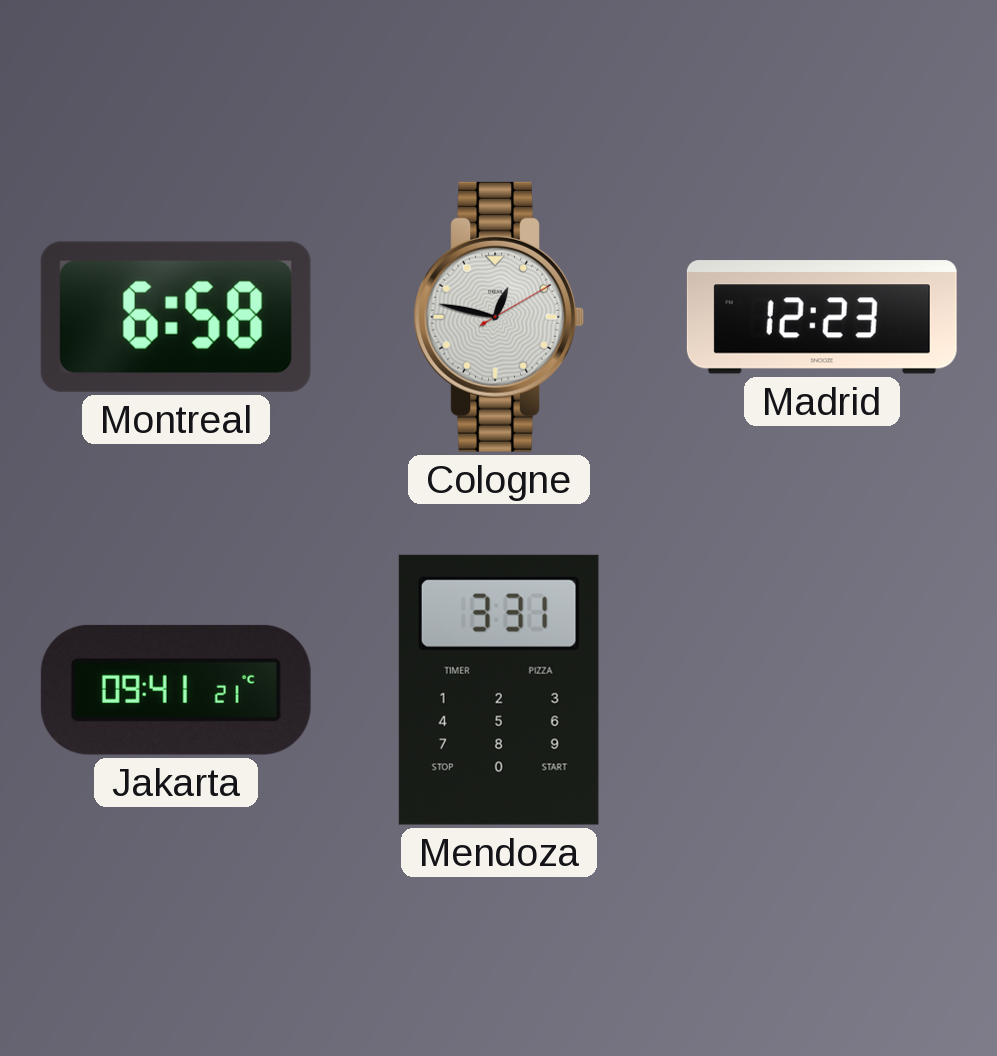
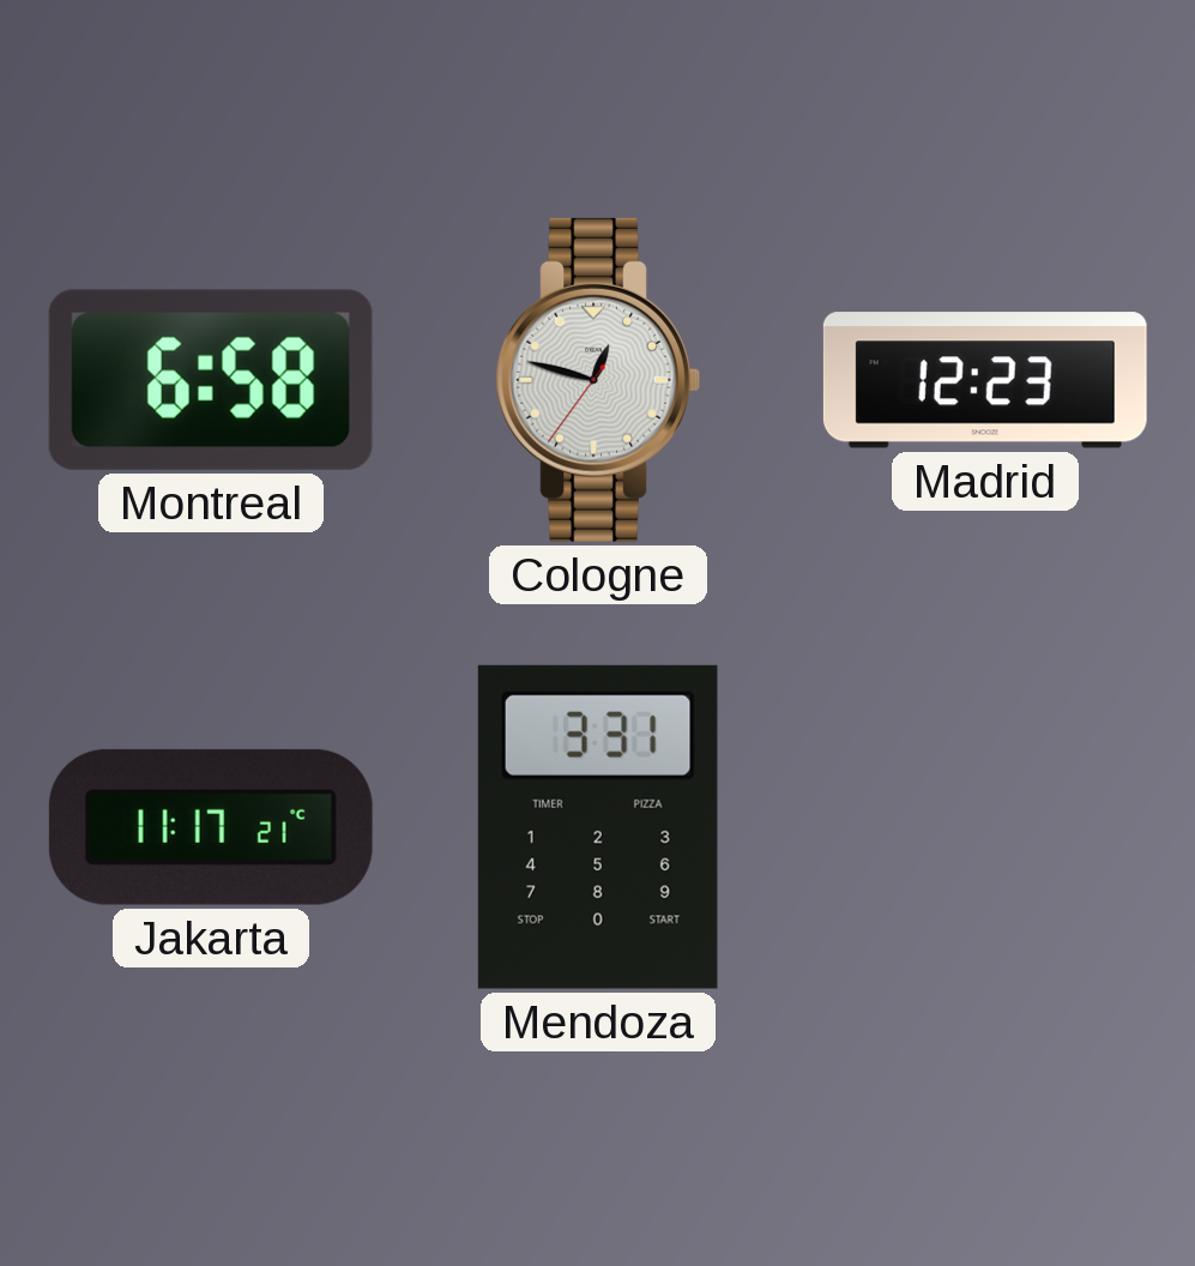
Cologne: 12:47:10 -> 12:47:36
Jakarta: 09:41 -> 11:17
